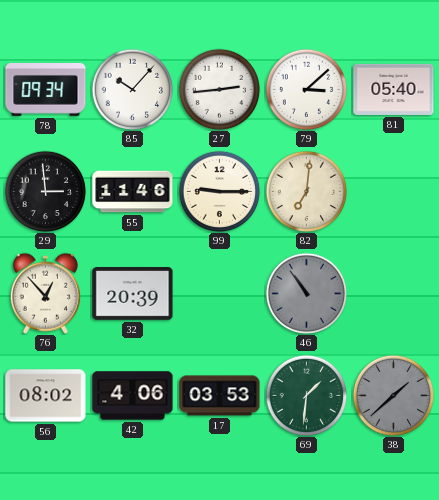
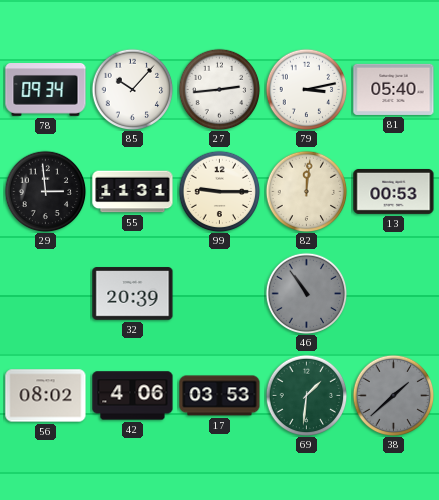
79: 3:08 -> 3:13
55: 11:46 -> 11:31
82: 7:01 -> 12:01
13: none -> 00:53
76: 12:53 -> none
